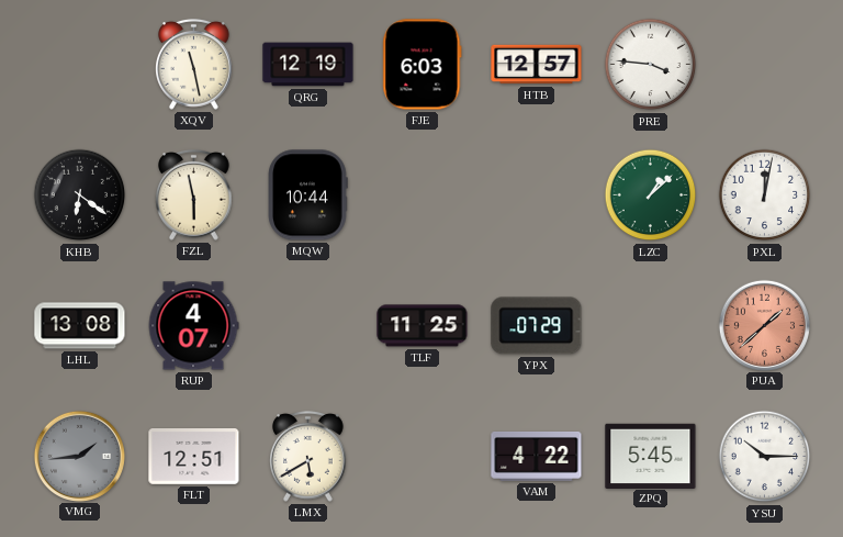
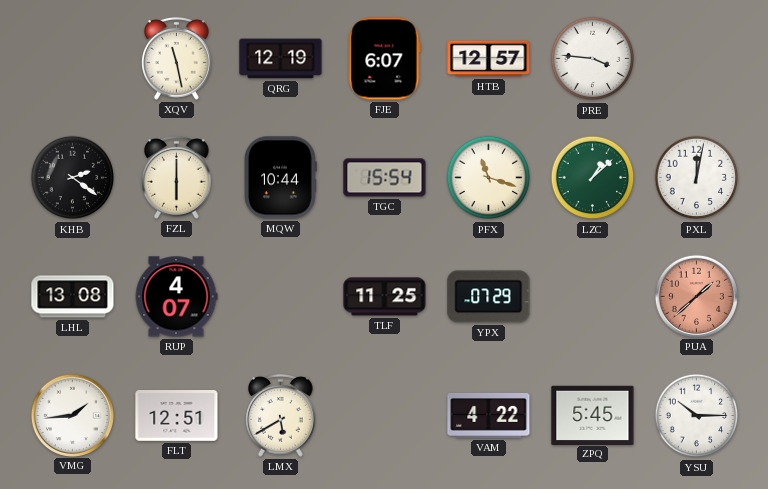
FJE: 6:03 -> 6:07
KHB: 6:21 -> 2:21
FZL: 5:58 -> 6:00
TGC: none -> 15:54
PFX: none -> 11:18
VMG dial: grey -> white
